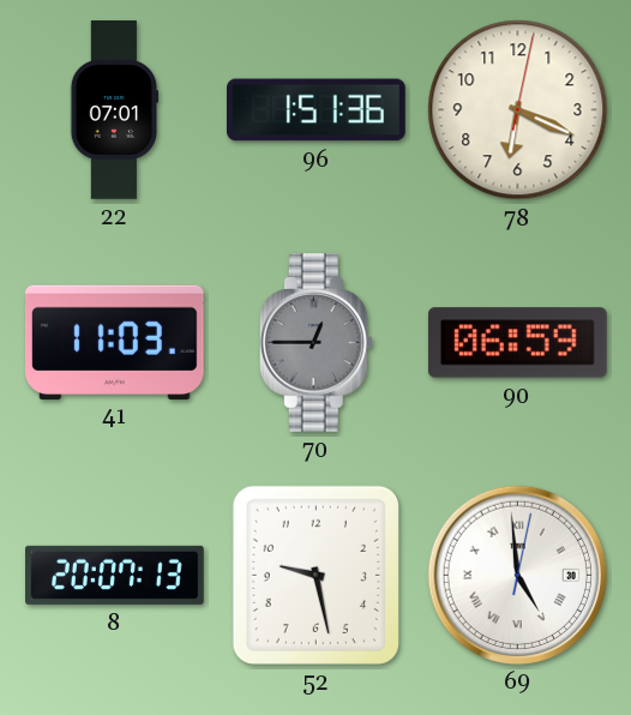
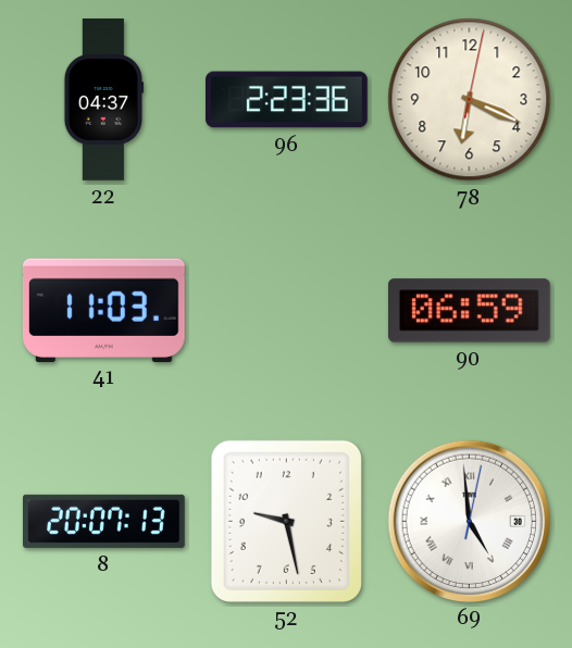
22: 07:01 -> 04:37
96: 1:51 -> 2:23
70: 12:45 -> none
